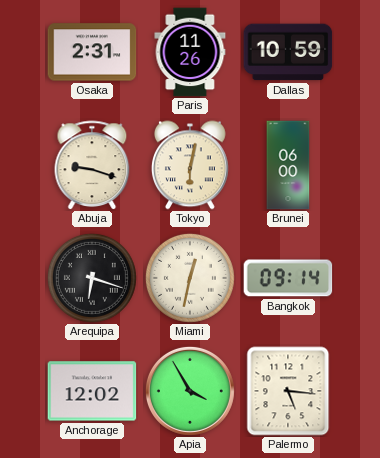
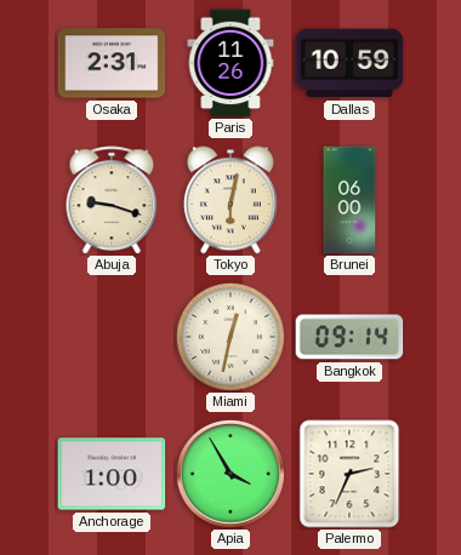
Arequipa: 6:18 -> none
Anchorage: 12:02 -> 1:00
Palermo: 5:16 -> 2:34
